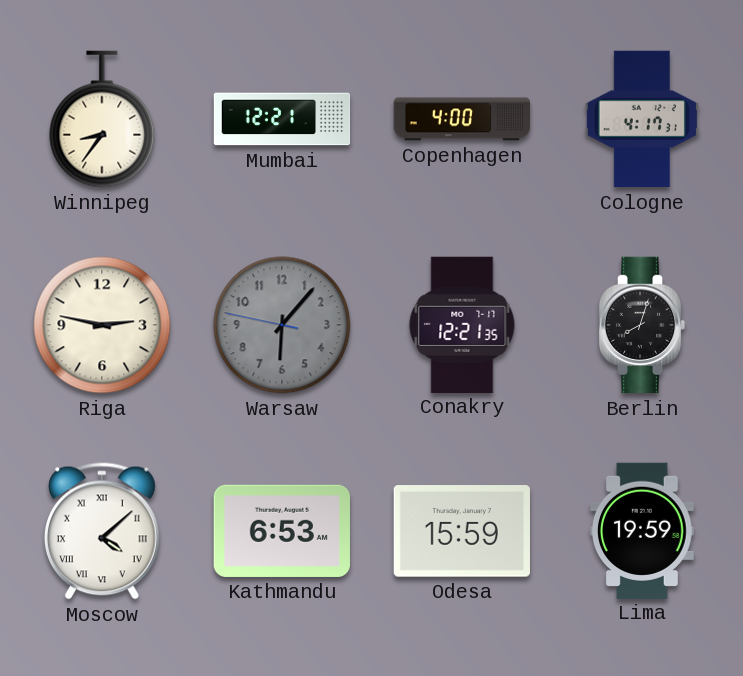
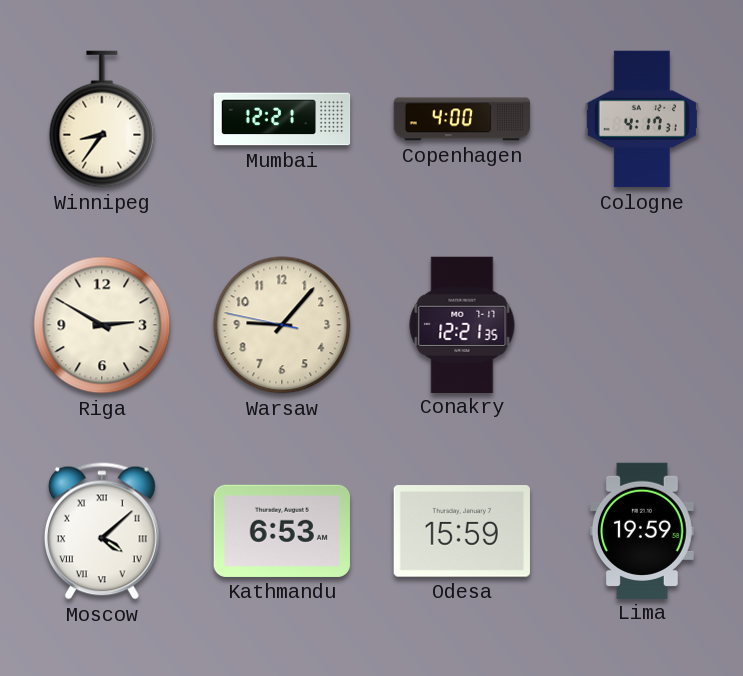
Riga: 2:47 -> 2:50
Warsaw: 6:06 -> 9:06
Warsaw dial: grey -> cream
Berlin: 8:03 -> none
